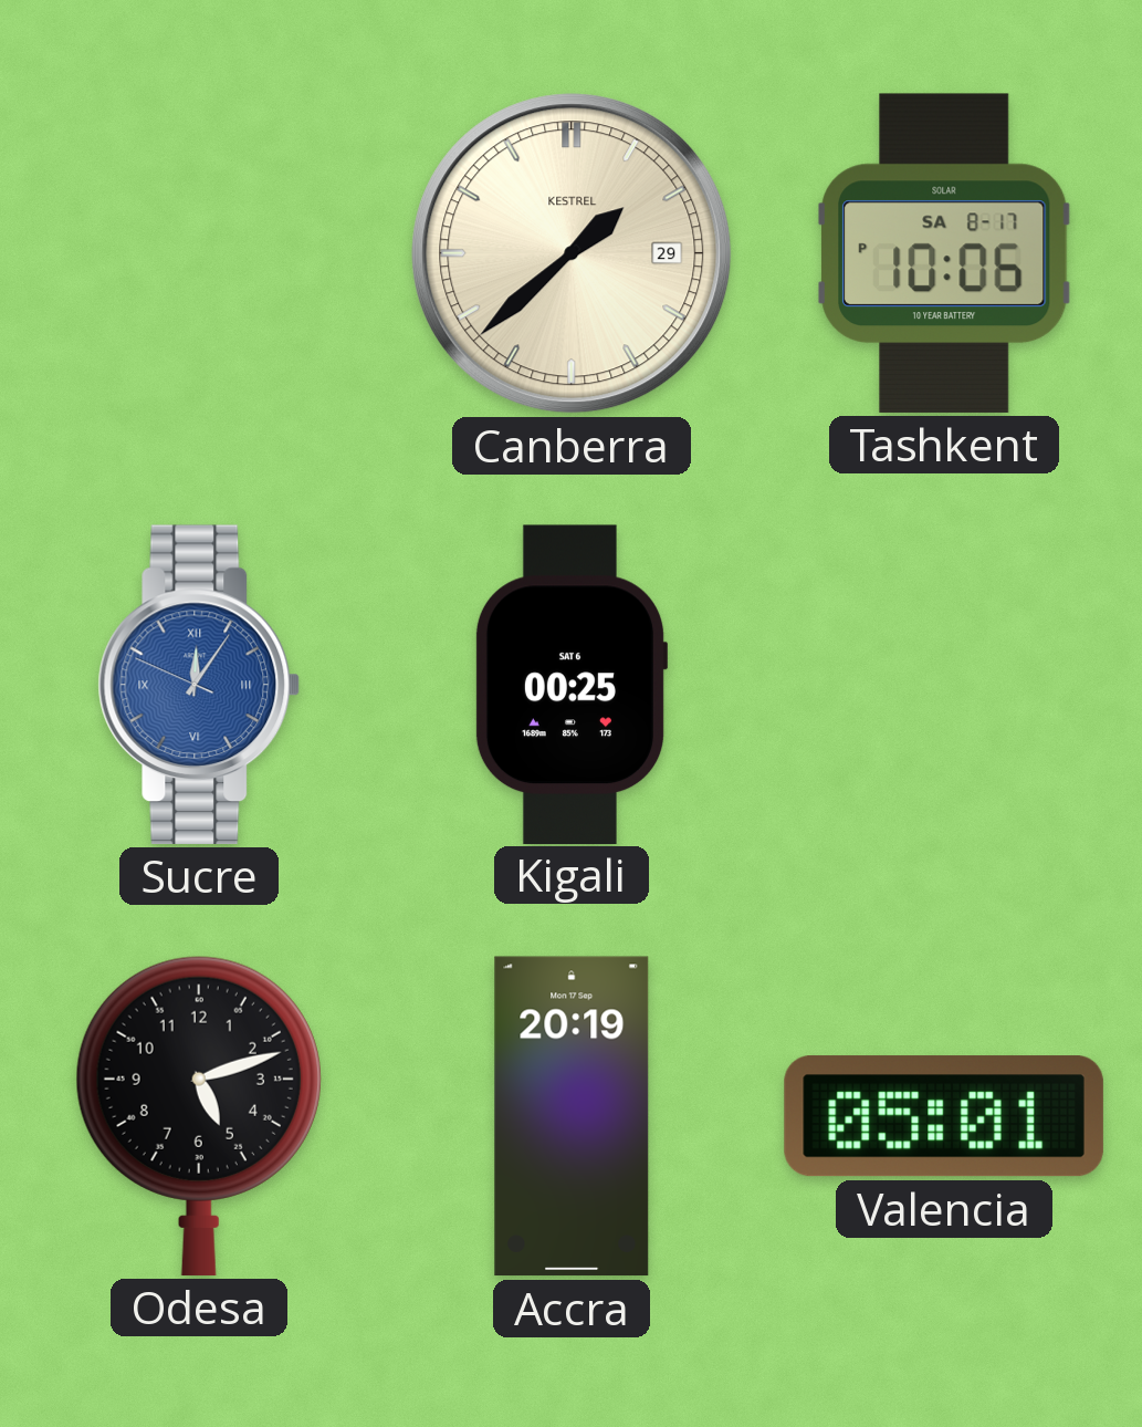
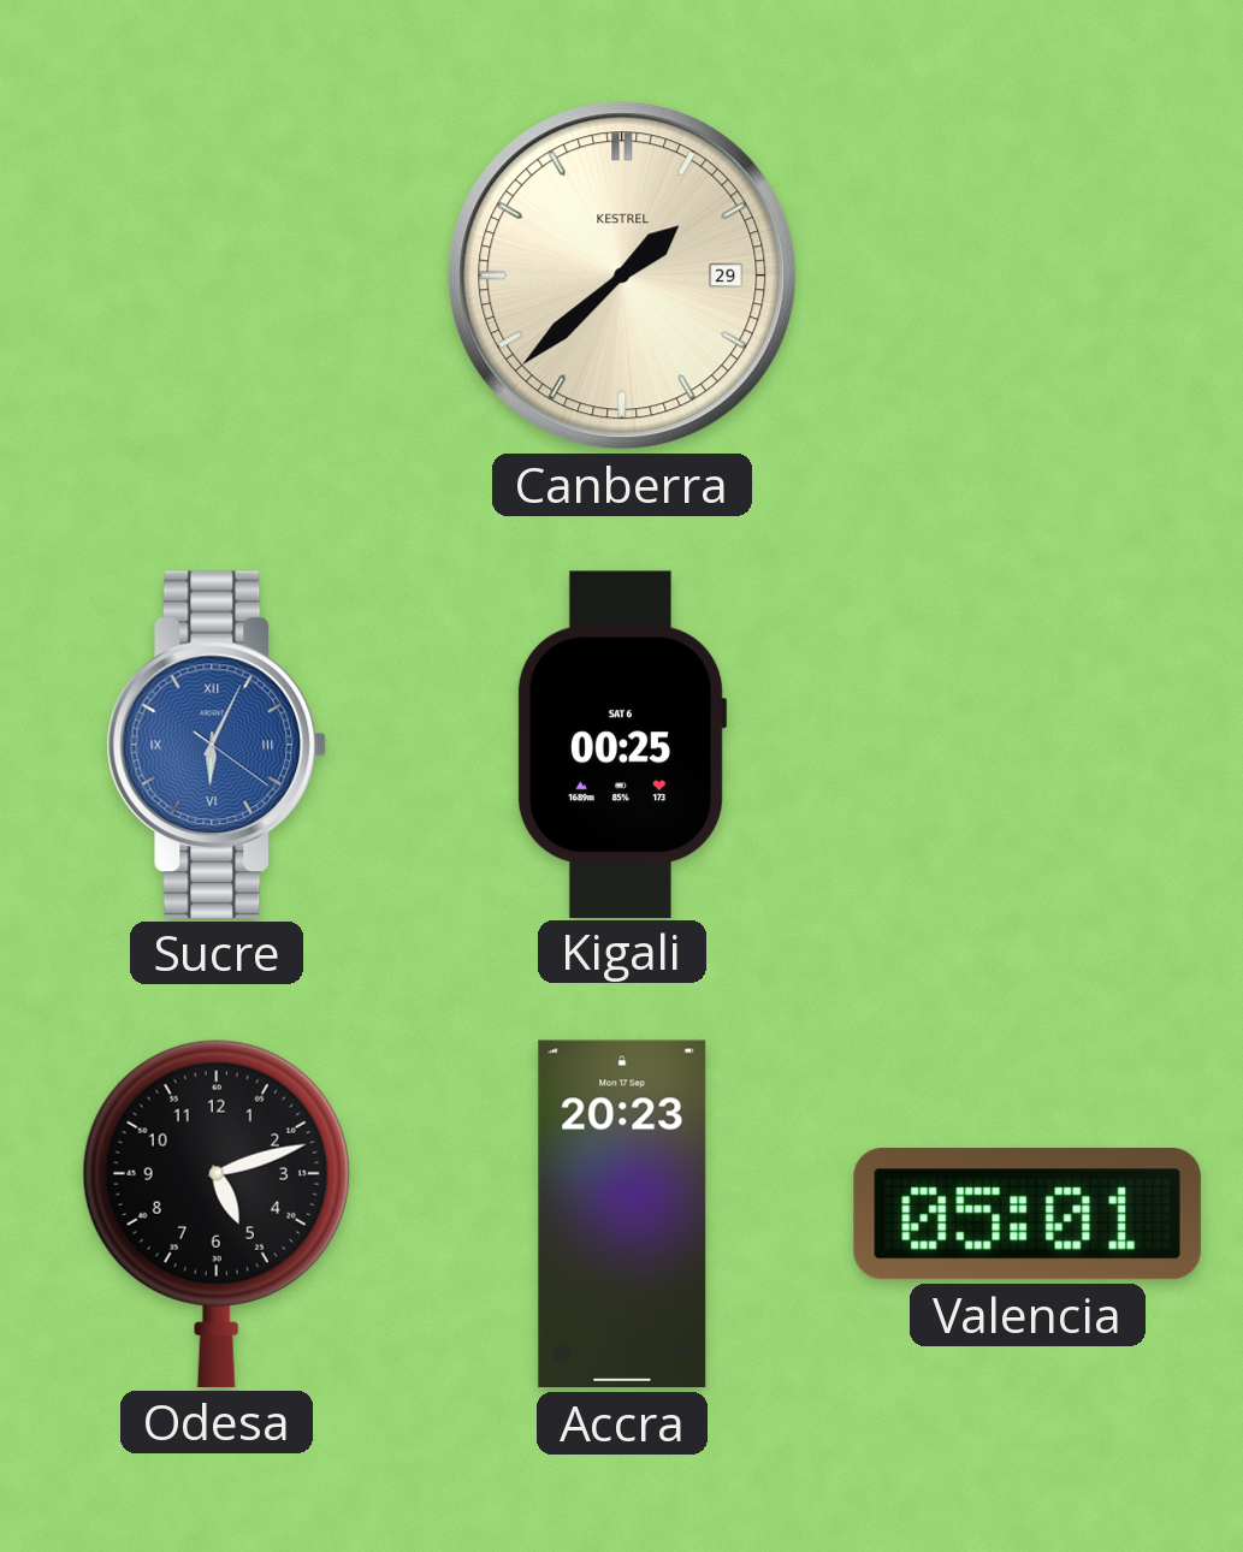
Tashkent: 10:06 -> none
Sucre: 12:05 -> 6:04
Accra: 20:19 -> 20:23
